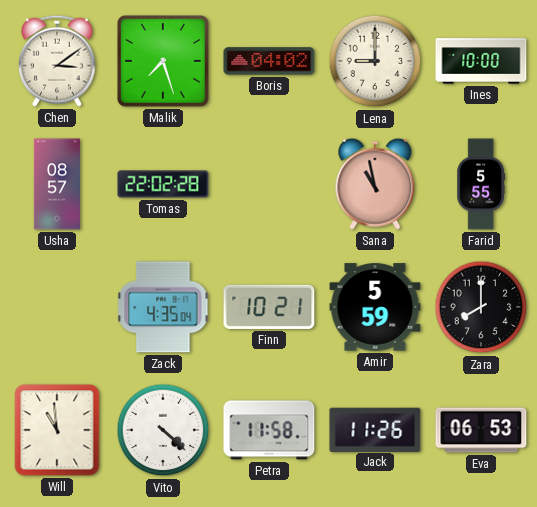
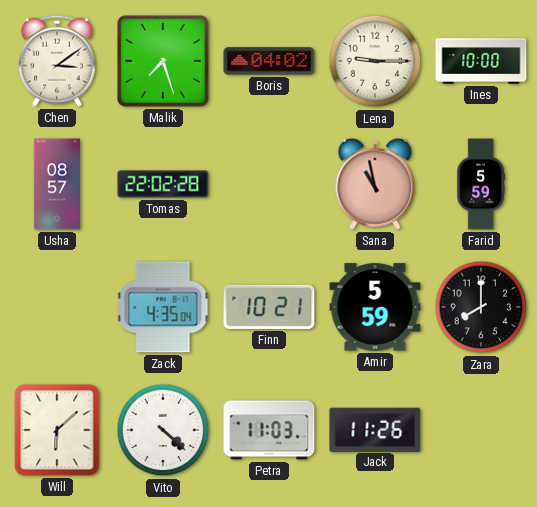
Lena: 9:00 -> 9:15
Farid: 5:55 -> 5:59
Will: 10:59 -> 6:08
Petra: 11:58 -> 11:03
Eva: 06:53 -> none
